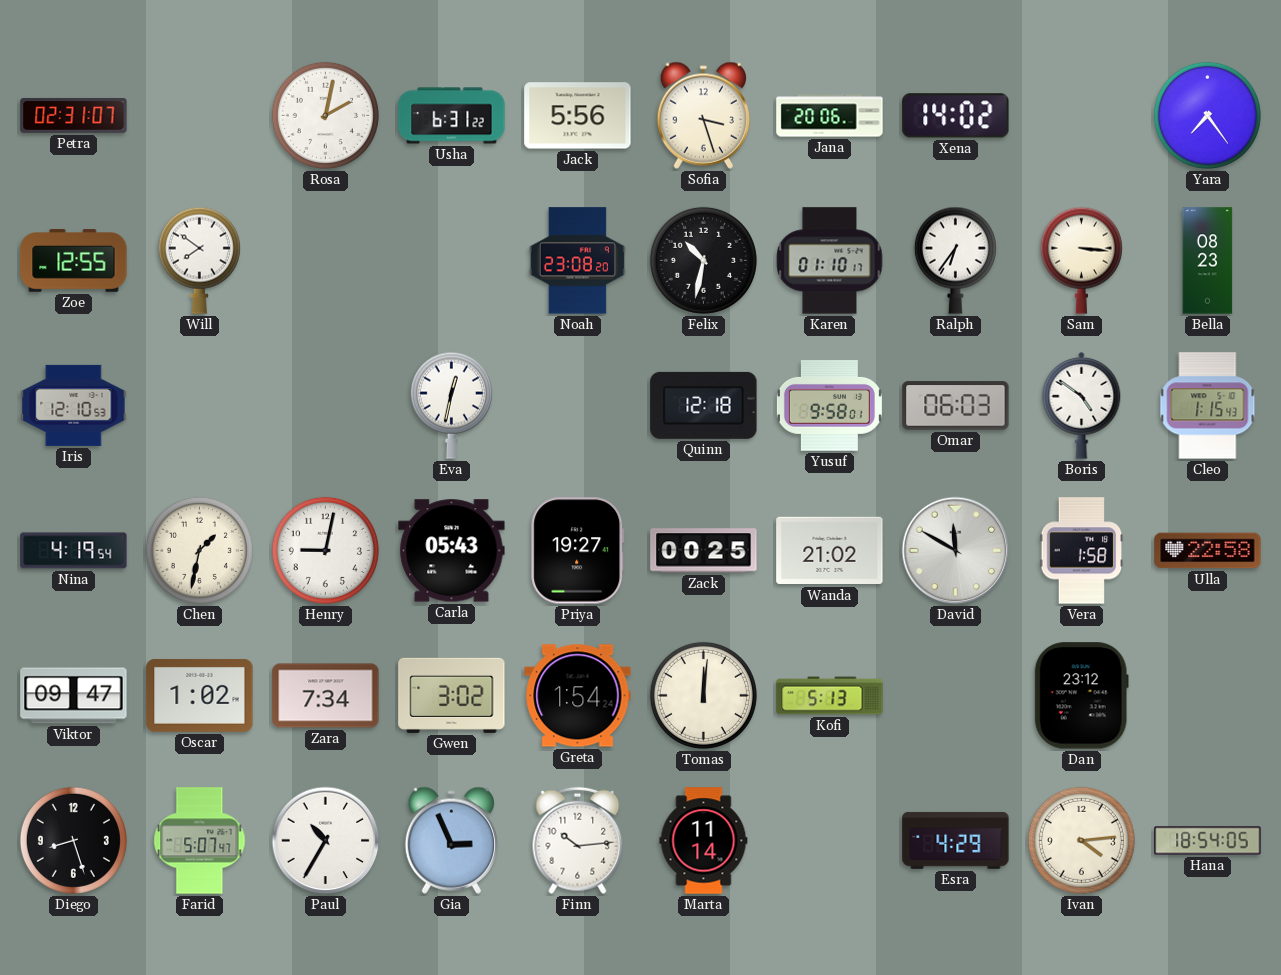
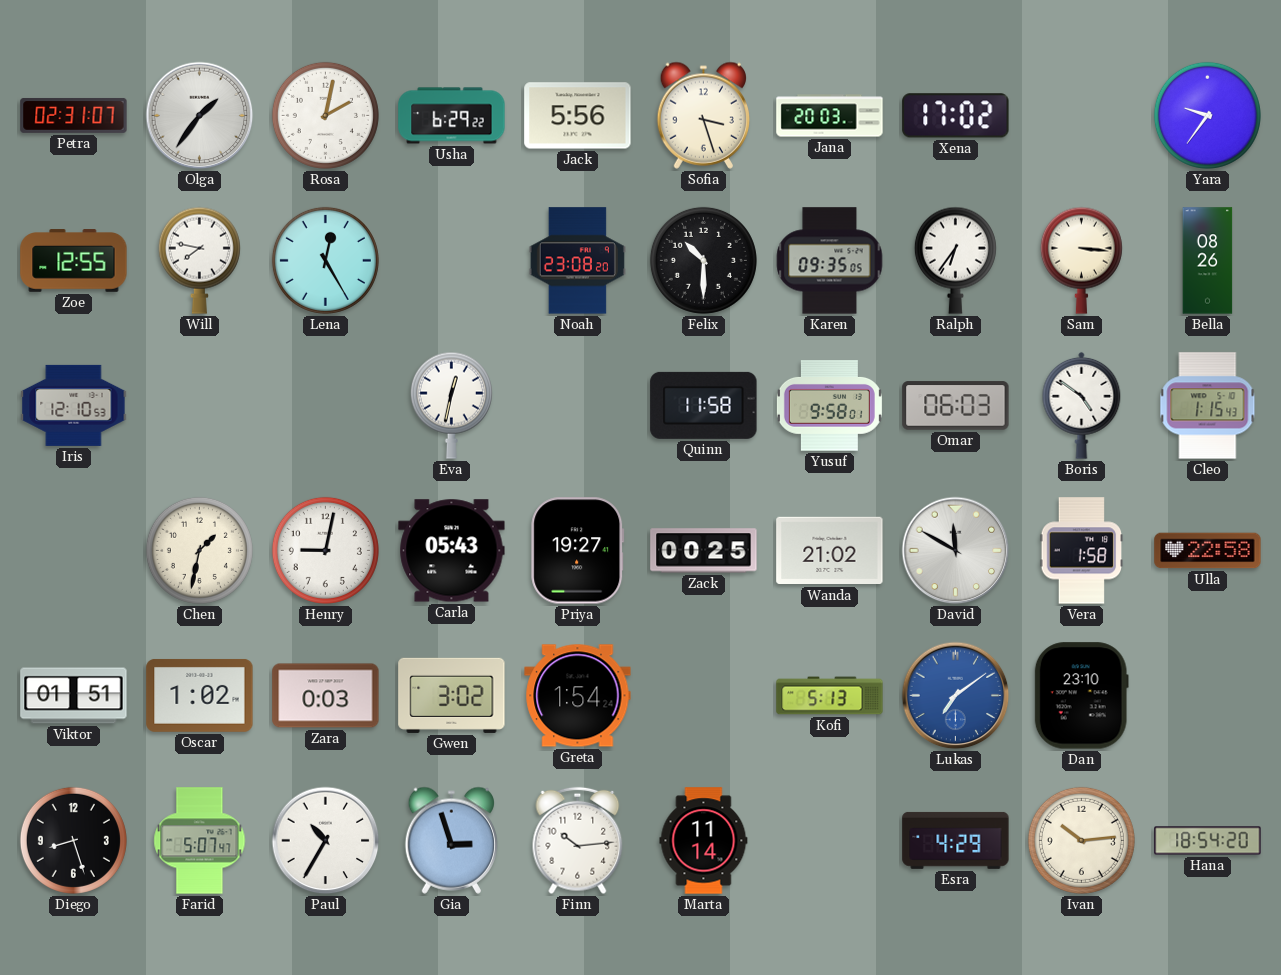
Olga: none -> 1:36
Usha: 6:31 -> 6:29
Jana: 20:06 -> 20:03
Xena: 14:02 -> 17:02
Yara: 7:24 -> 9:36
Will: 7:51 -> 7:47
Lena: none -> 12:25
Felix: 10:32 -> 10:30
Karen: 01:10 -> 09:35
Bella: 08:23 -> 08:26
Quinn: 12:18 -> 11:58
Nina: 4:19 -> none
Viktor: 09:47 -> 01:51
Zara: 7:34 -> 0:03
Tomas: 12:01 -> none
Lukas: none -> 7:09
Dan: 23:12 -> 23:10
Gia: 2:56 -> 2:57
Ivan: 4:14 -> 10:14
Hana: 18:54:05 -> 18:54:20
